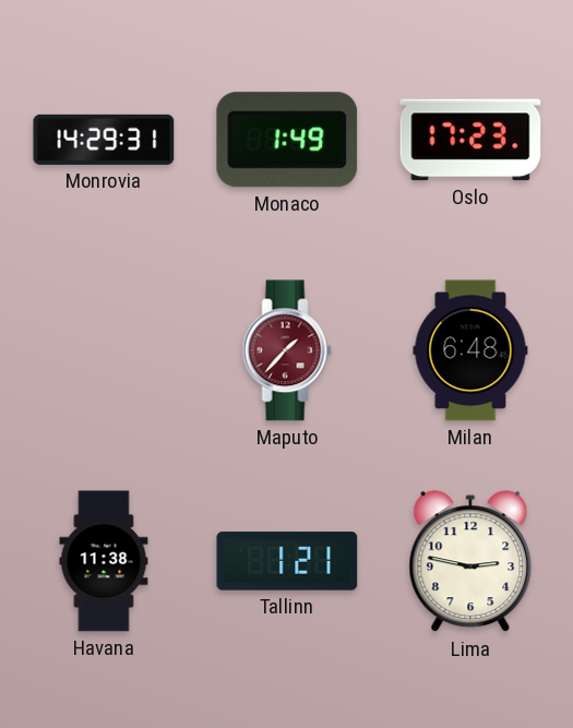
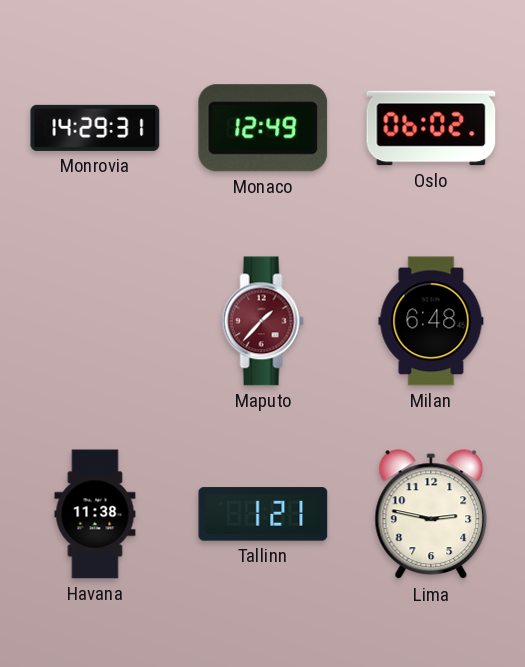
Monaco: 1:49 -> 12:49
Oslo: 17:23 -> 06:02
